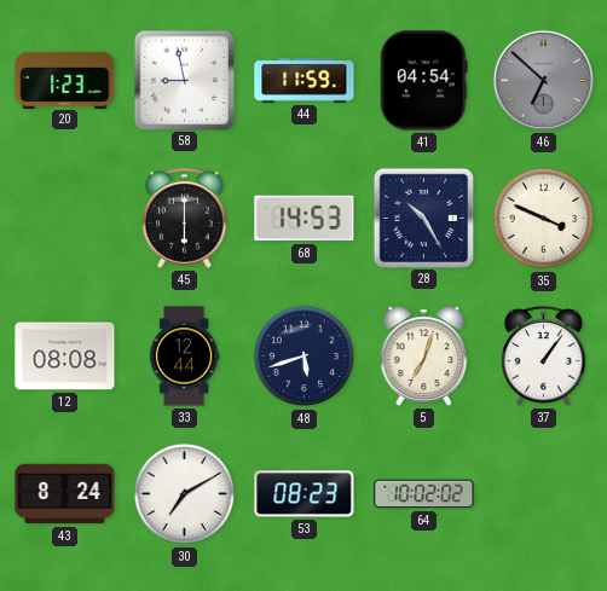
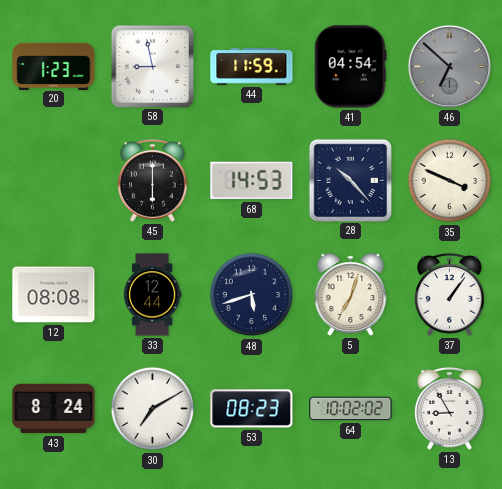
28: 10:25 -> 10:23
13: none -> 8:55
